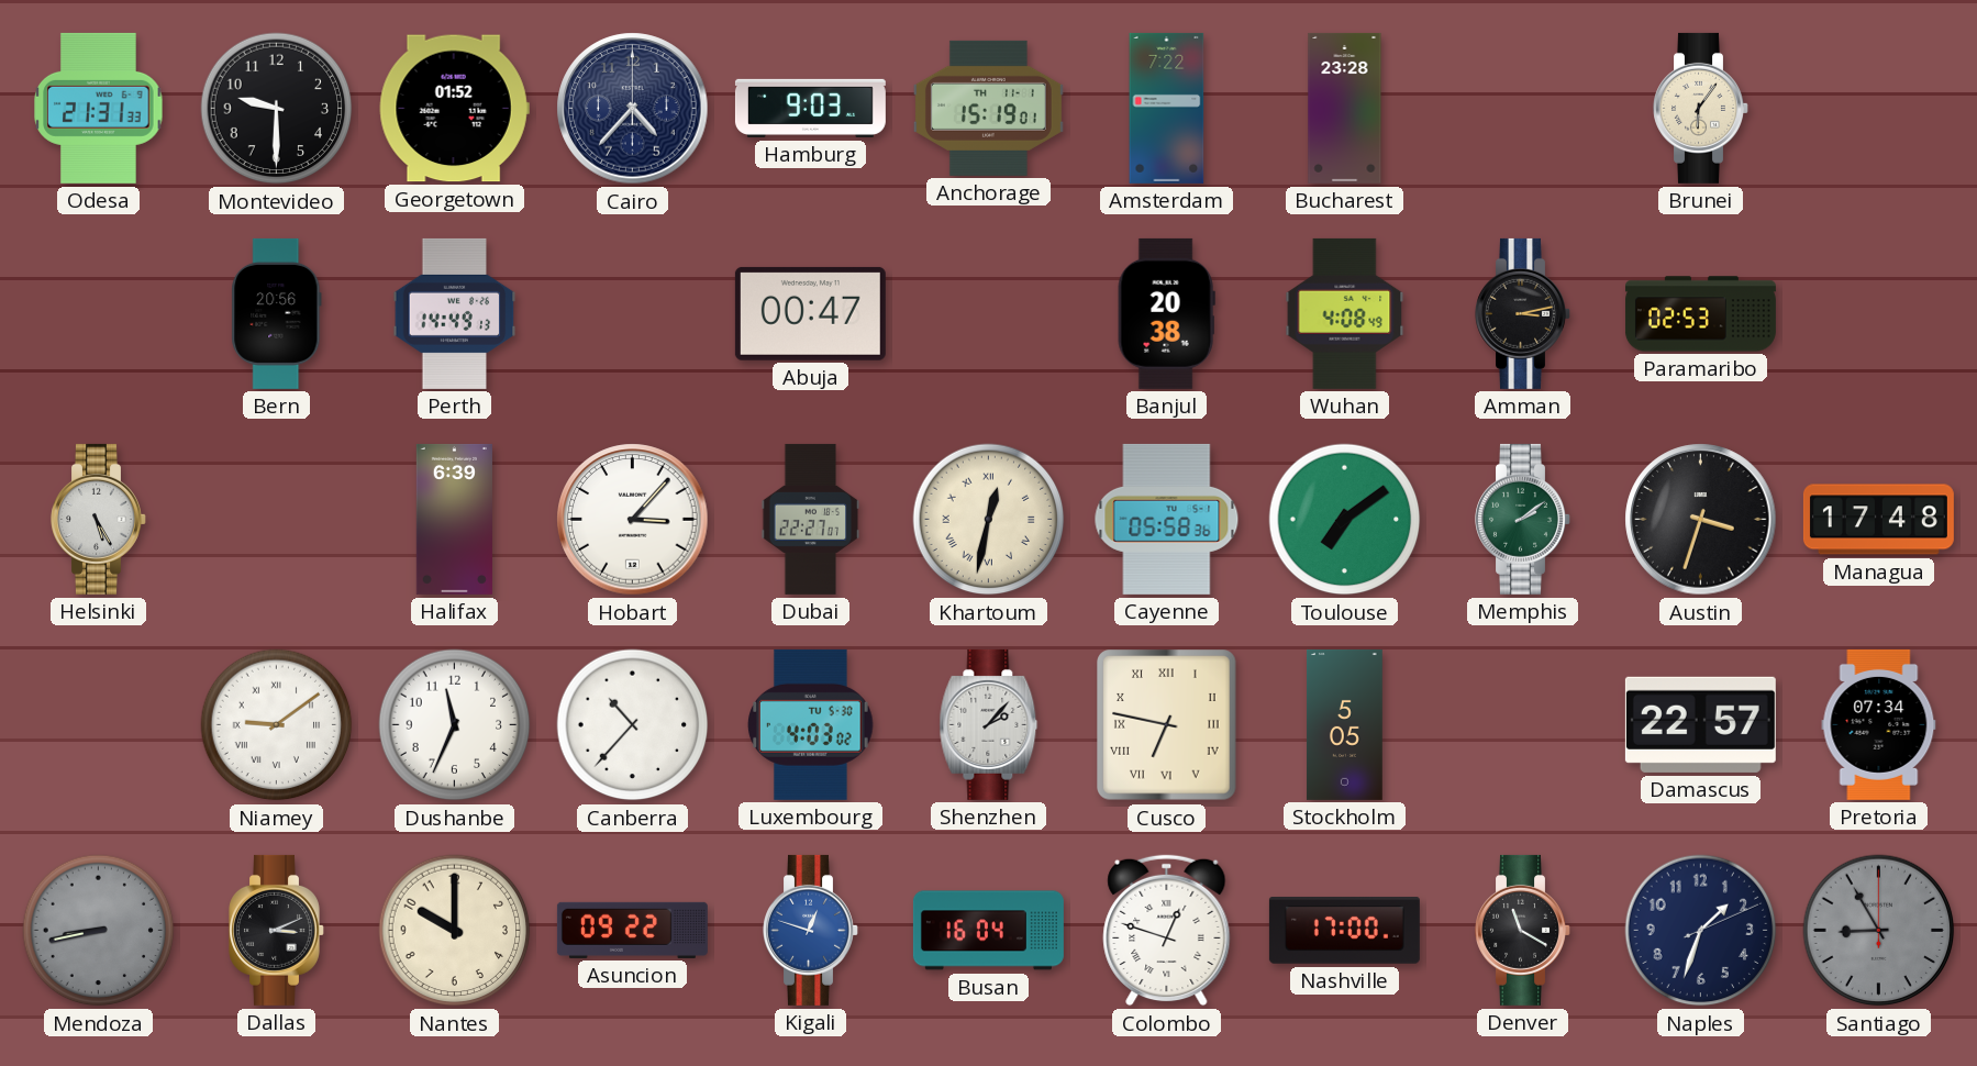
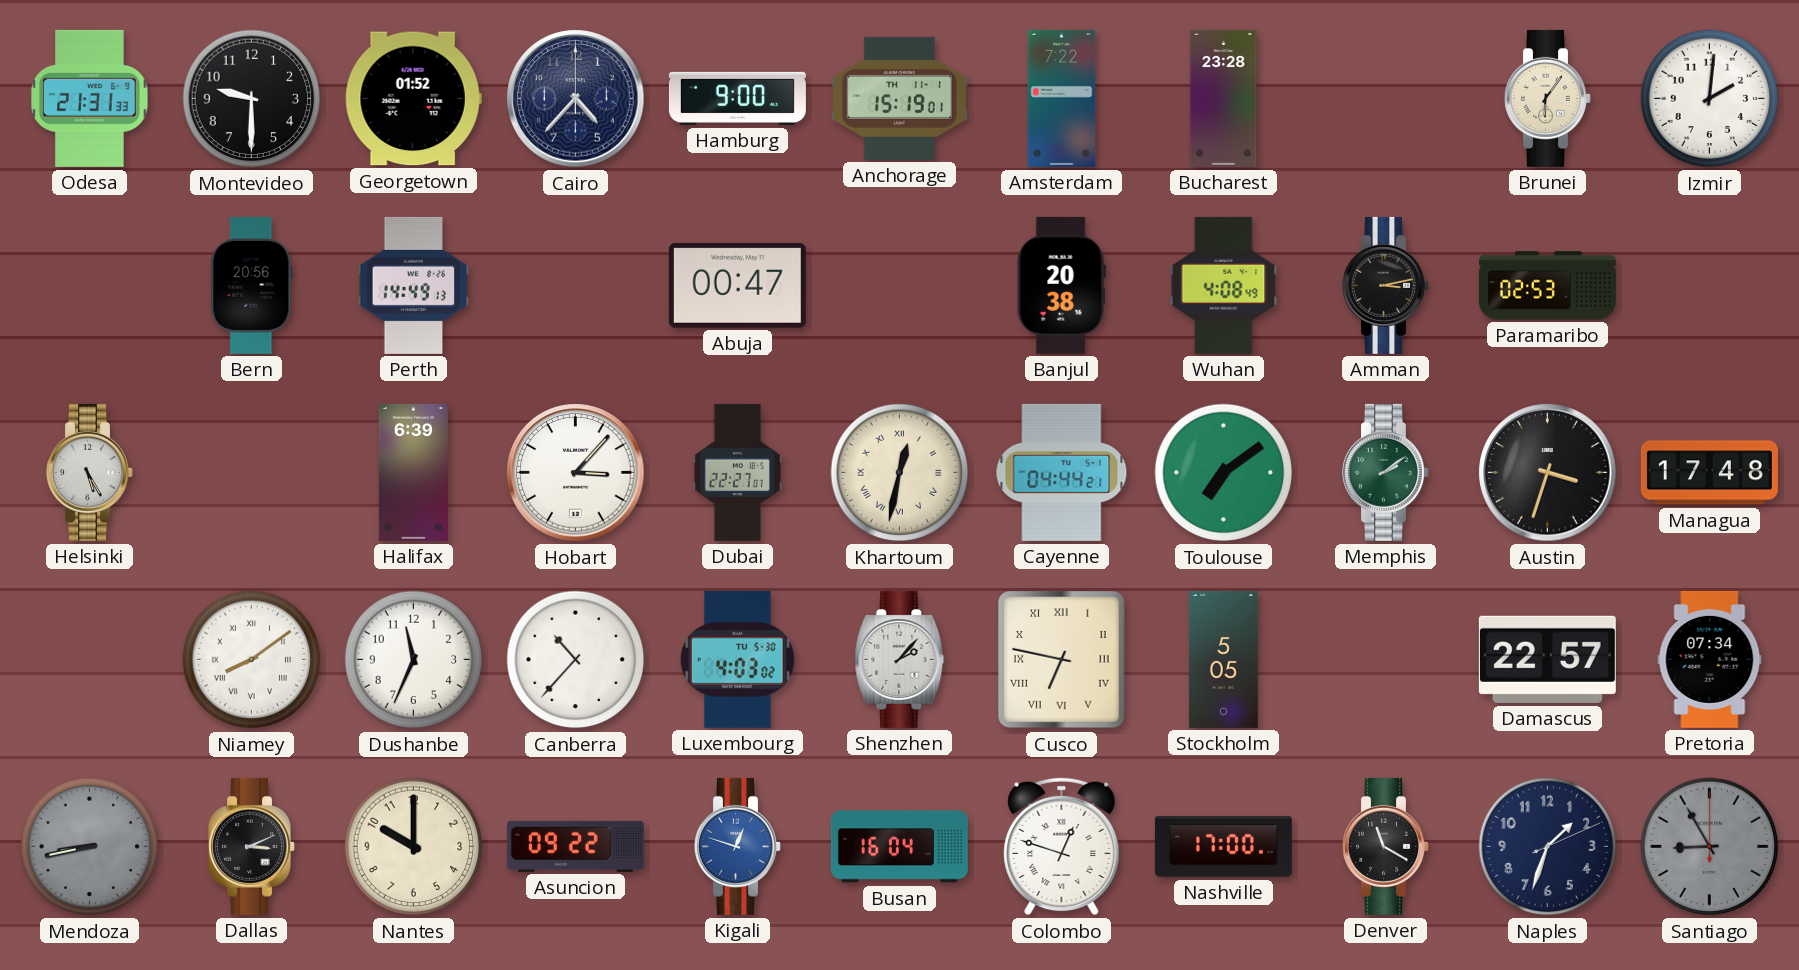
Hamburg: 9:03 -> 9:00
Izmir: none -> 2:01
Cayenne: 05:58 -> 04:44
Niamey: 9:09 -> 8:09
